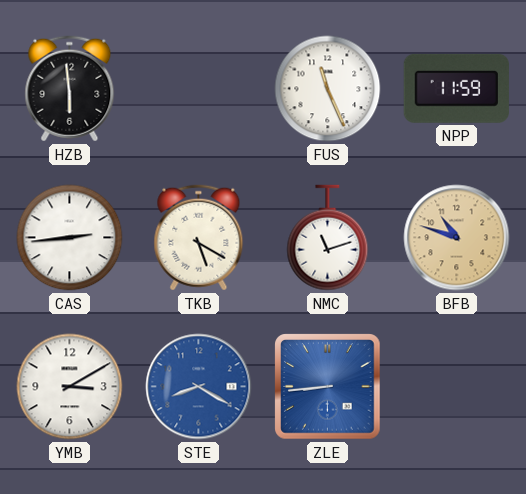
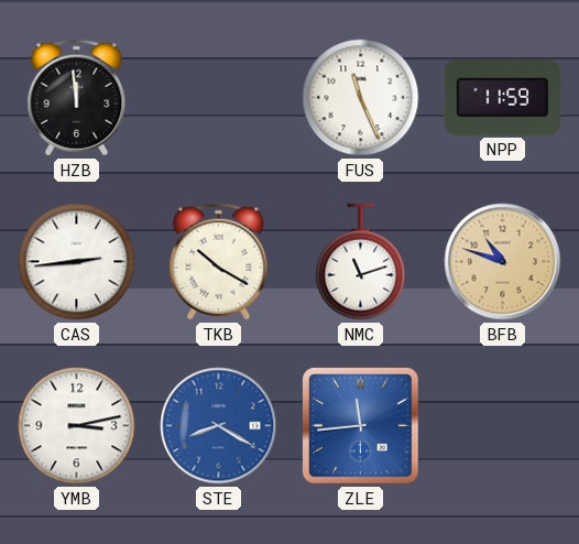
HZB: 5:59 -> 11:59
TKB: 5:20 -> 10:20
YMB: 3:10 -> 3:13
ZLE: 8:44 -> 11:44
